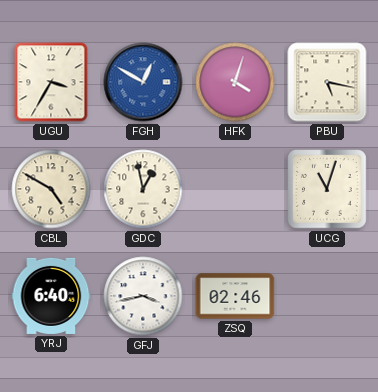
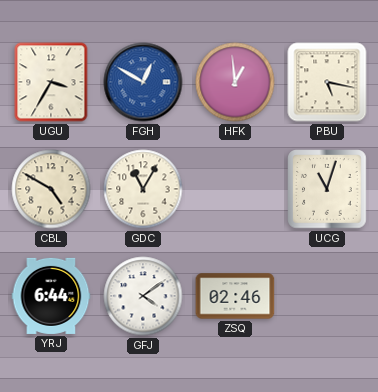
HFK: 4:03 -> 12:59
GDC: 12:58 -> 11:05
YRJ: 6:40 -> 6:44
GFJ: 3:43 -> 4:09
